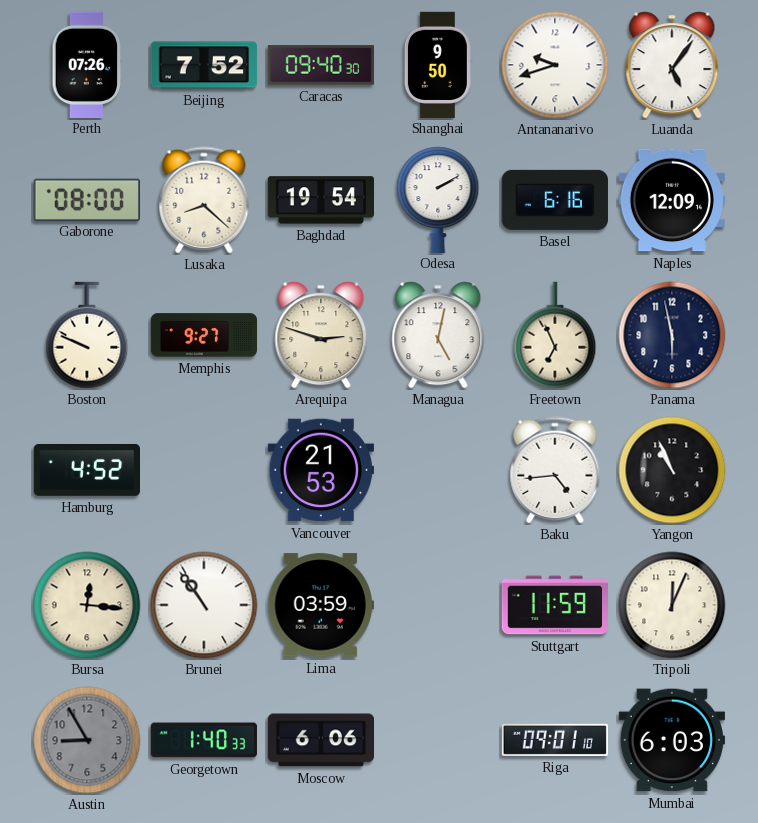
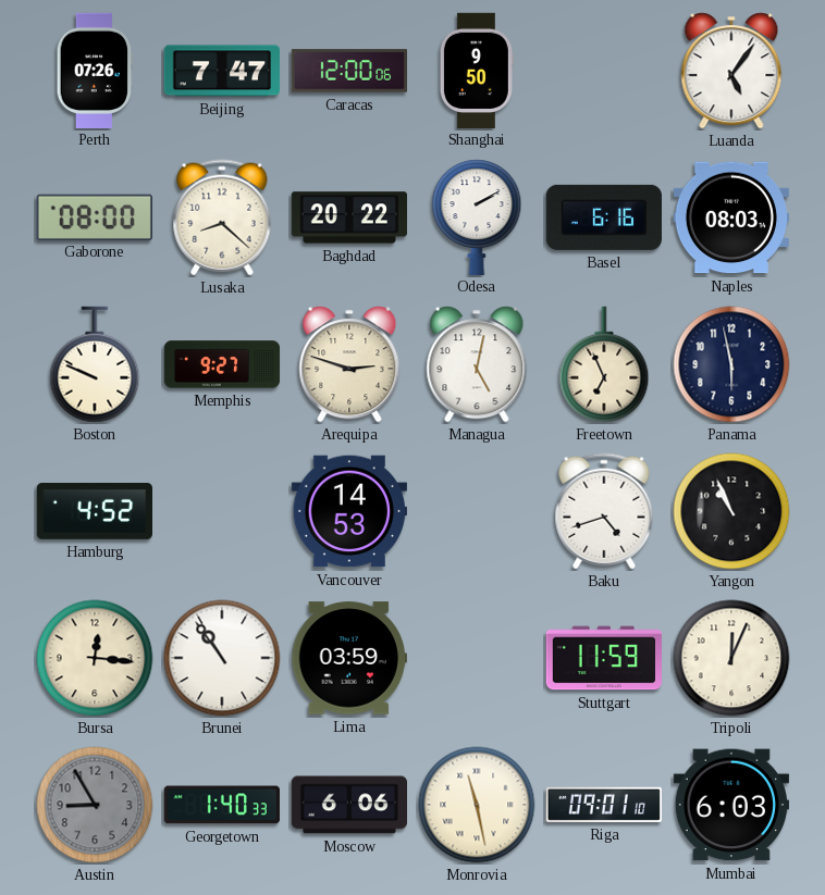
Beijing: 7:52 -> 7:47
Caracas: 09:40 -> 12:00
Antananarivo: 9:42 -> none
Baghdad: 19:54 -> 20:22
Naples: 12:09 -> 08:03
Vancouver: 21:53 -> 14:53
Baku: 4:44 -> 4:42
Monrovia: none -> 11:28
